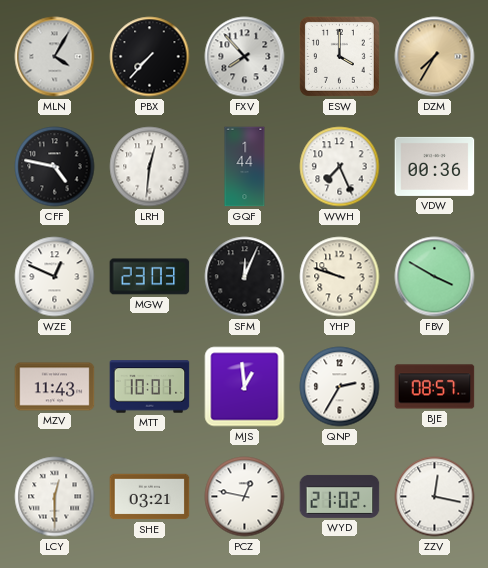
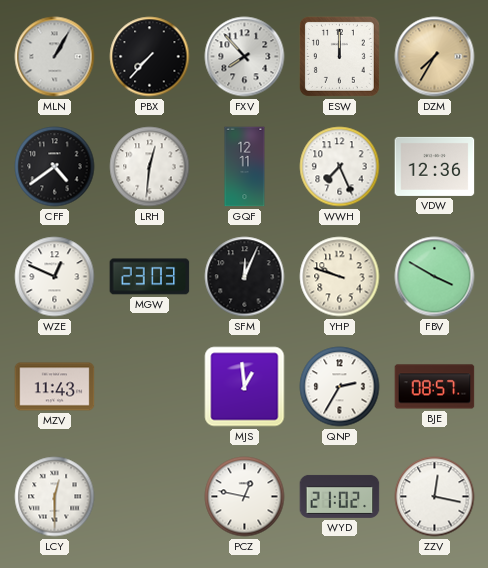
MLN: 4:05 -> 1:05
ESW: 4:00 -> 12:00
CFF: 4:47 -> 4:39
GQF: 1:44 -> 12:11
VDW: 00:36 -> 12:36
MTT: 10:01 -> none
SHE: 03:21 -> none
